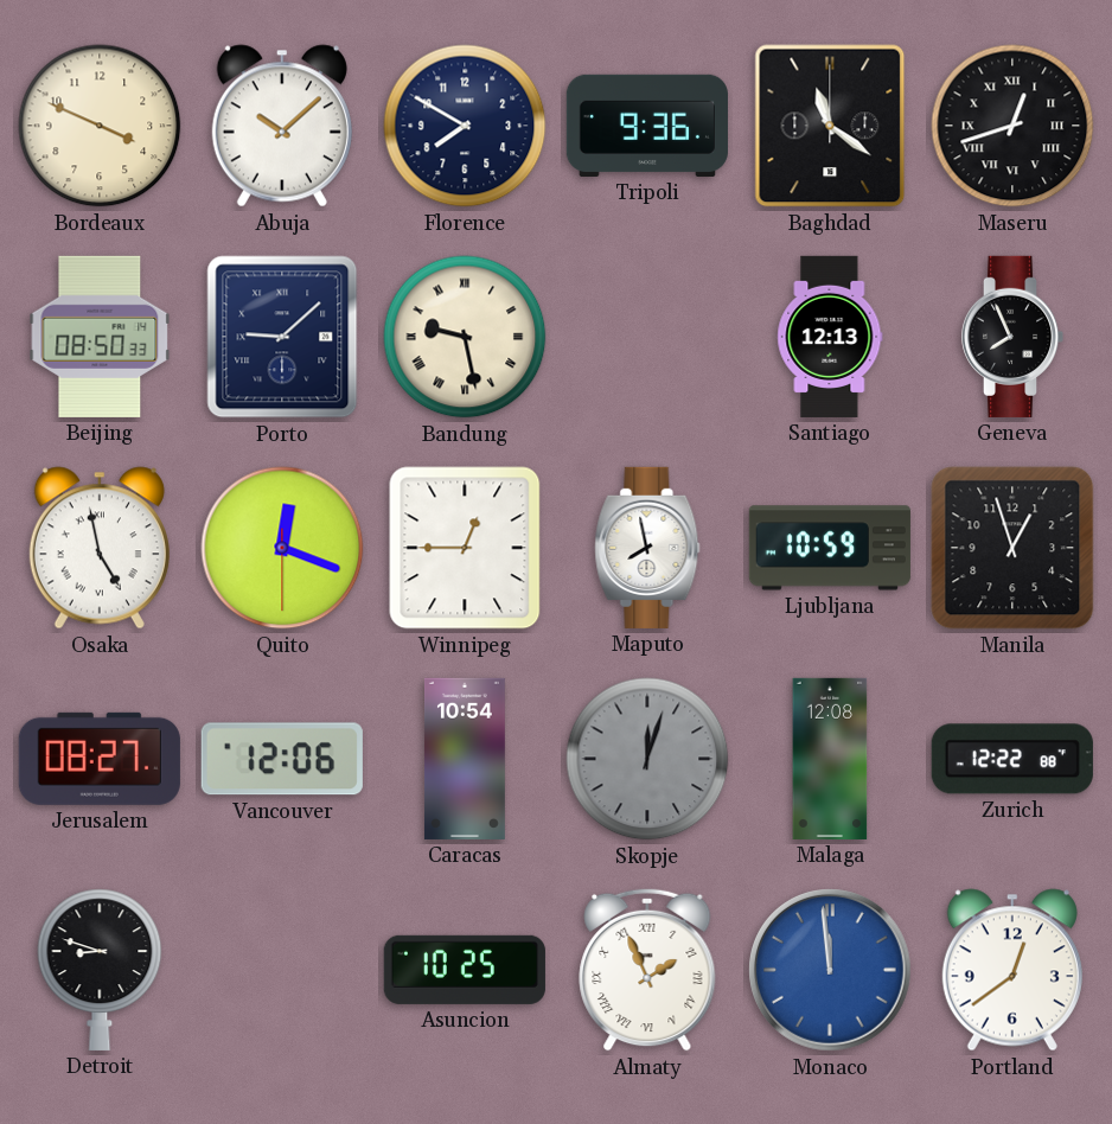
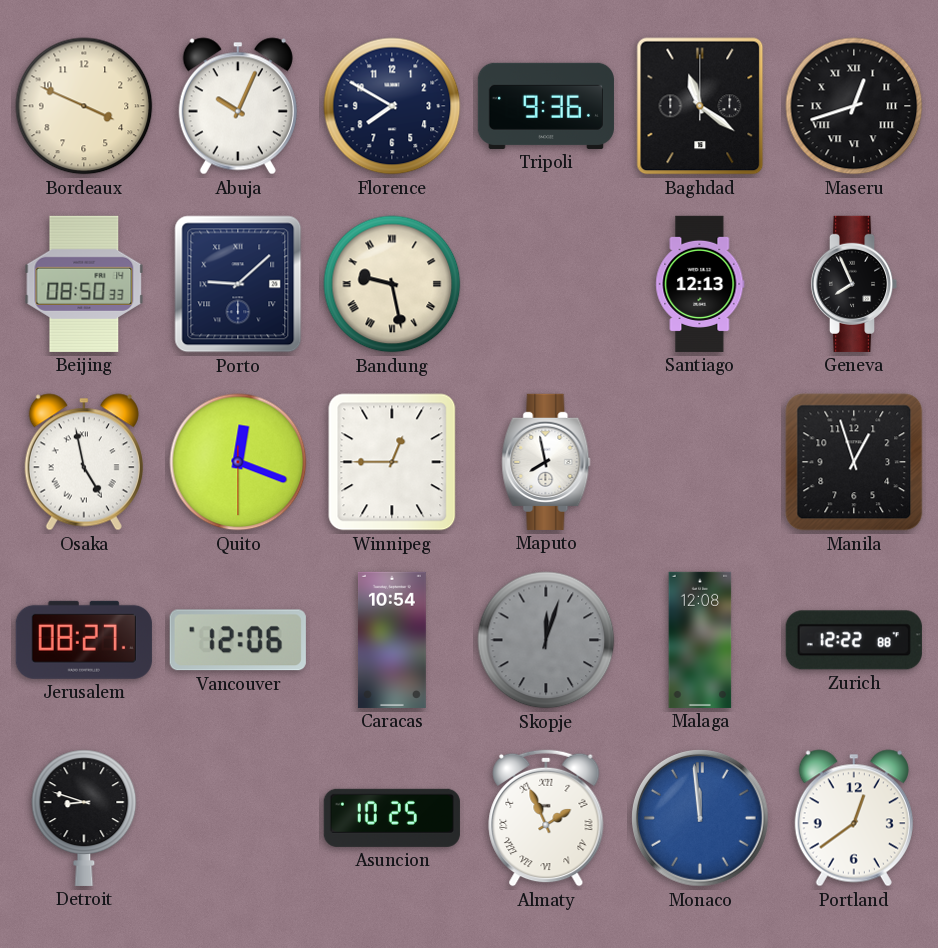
Abuja: 10:08 -> 10:04
Ljubljana: 10:59 -> none
